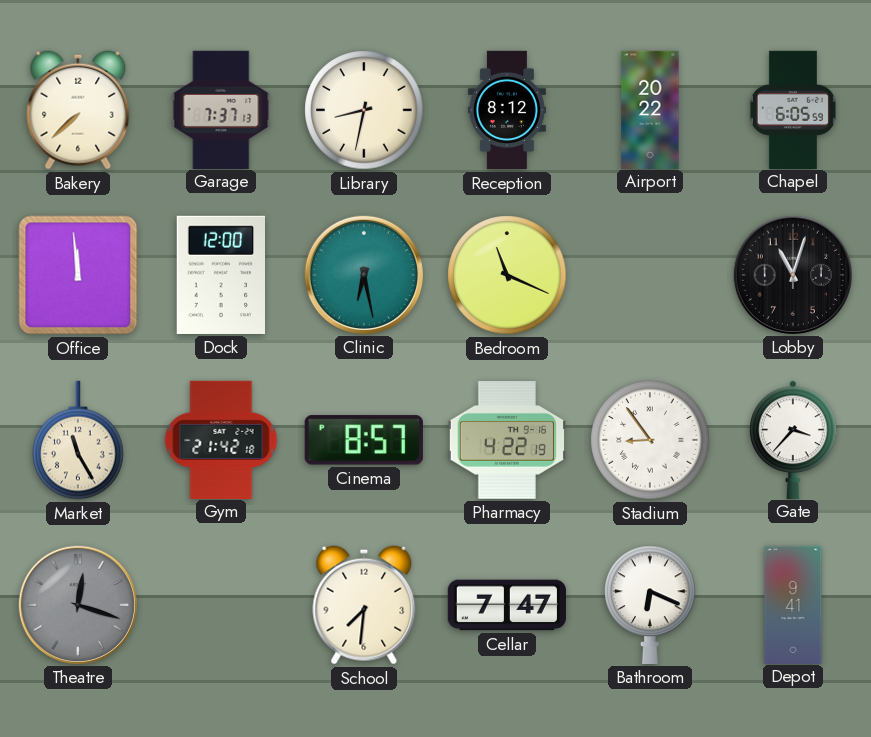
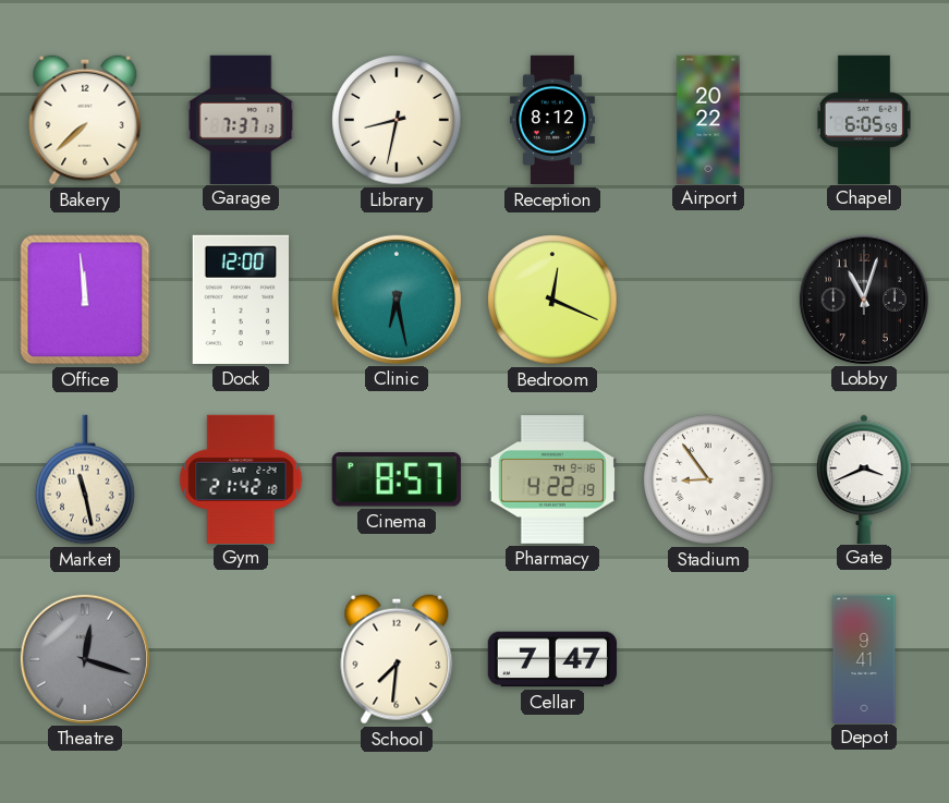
Bedroom: 11:19 -> 12:19
Market: 11:25 -> 11:28
Gate: 3:37 -> 3:41
Bathroom: 6:19 -> none
